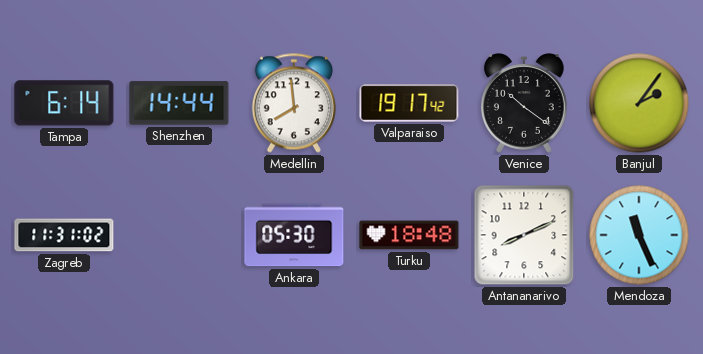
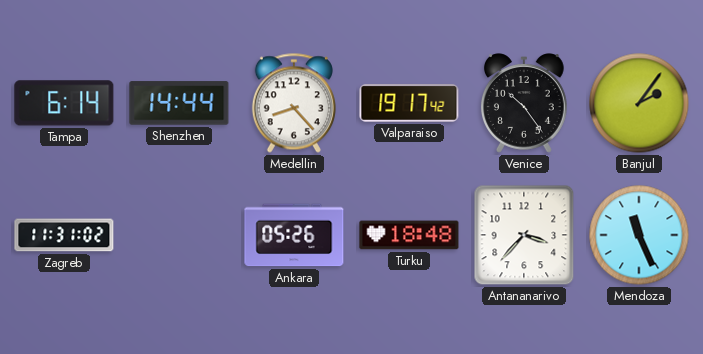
Medellin: 7:59 -> 8:23
Venice: 10:21 -> 10:24
Ankara: 05:30 -> 05:26
Antananarivo: 8:11 -> 3:37
